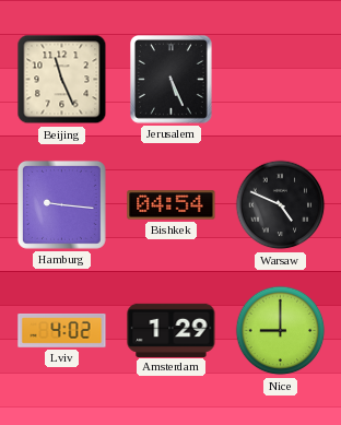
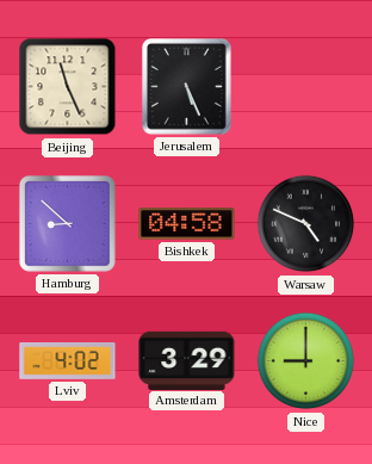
Hamburg: 9:16 -> 8:52
Bishkek: 04:54 -> 04:58
Amsterdam: 1:29 -> 3:29
